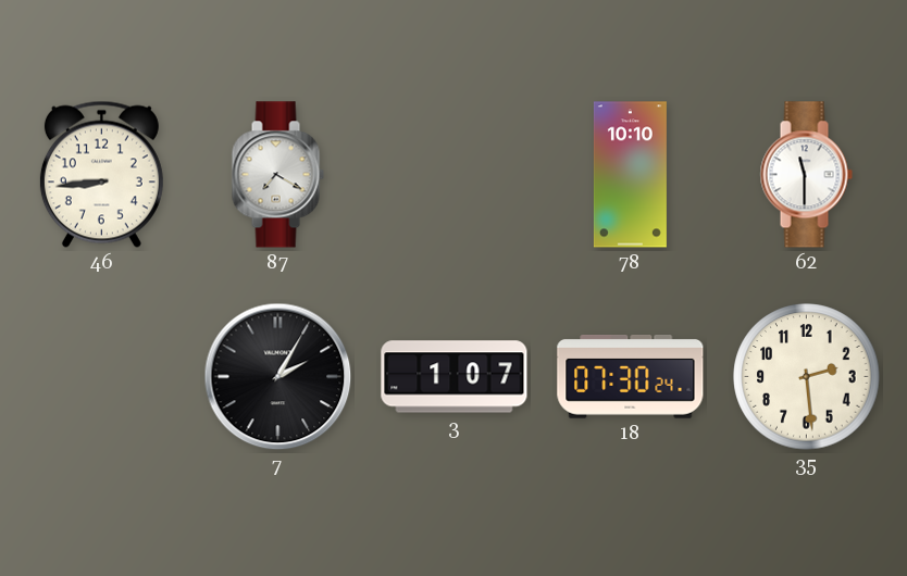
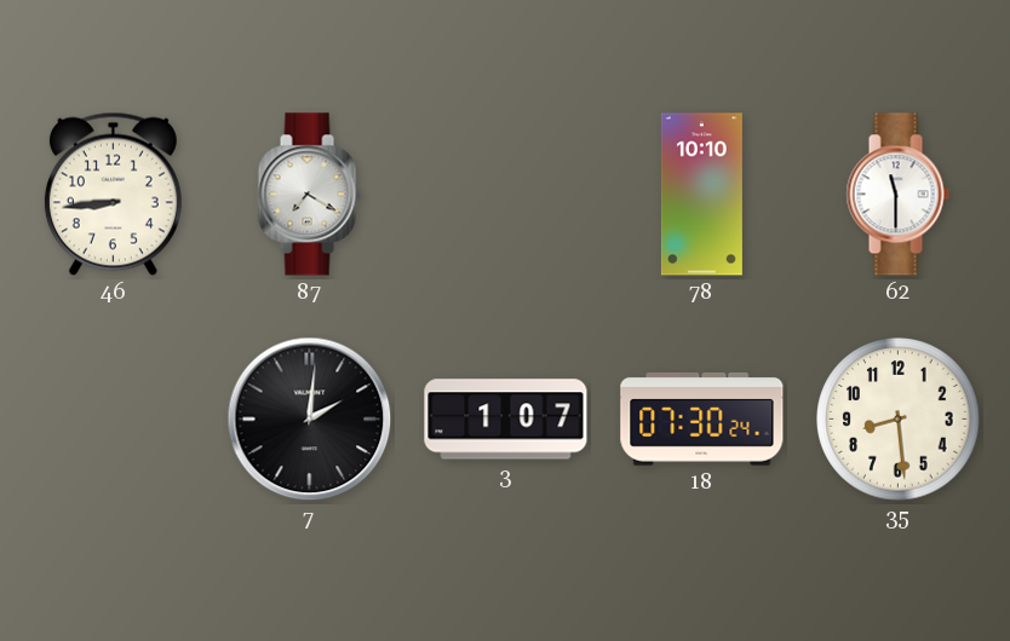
7: 2:05 -> 2:01
35: 2:29 -> 8:29
